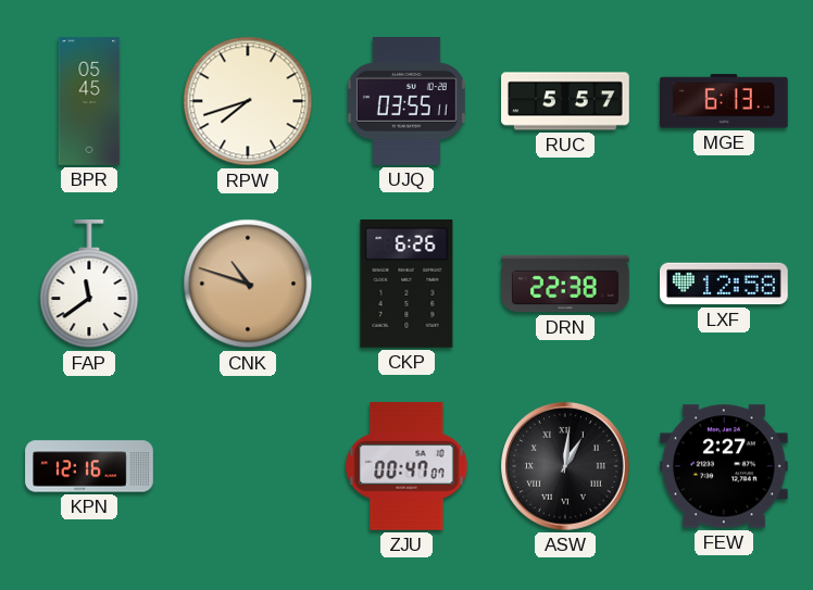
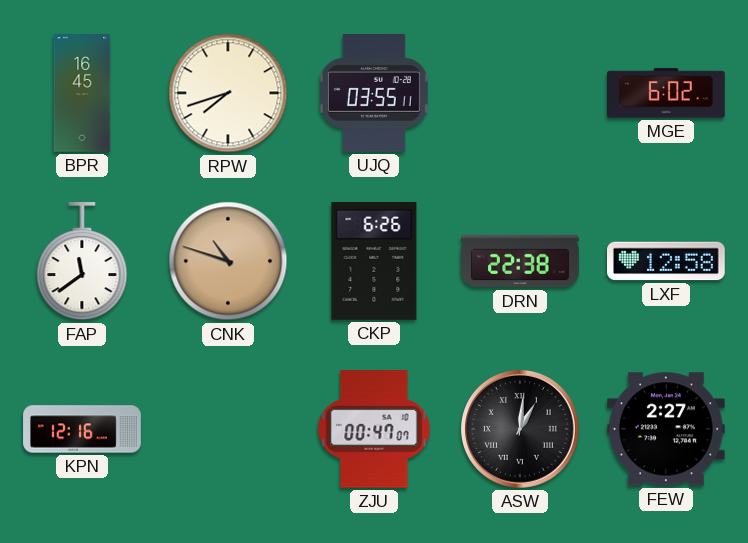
BPR: 05:45 -> 16:45
RUC: 5:57 -> none
MGE: 6:13 -> 6:02
